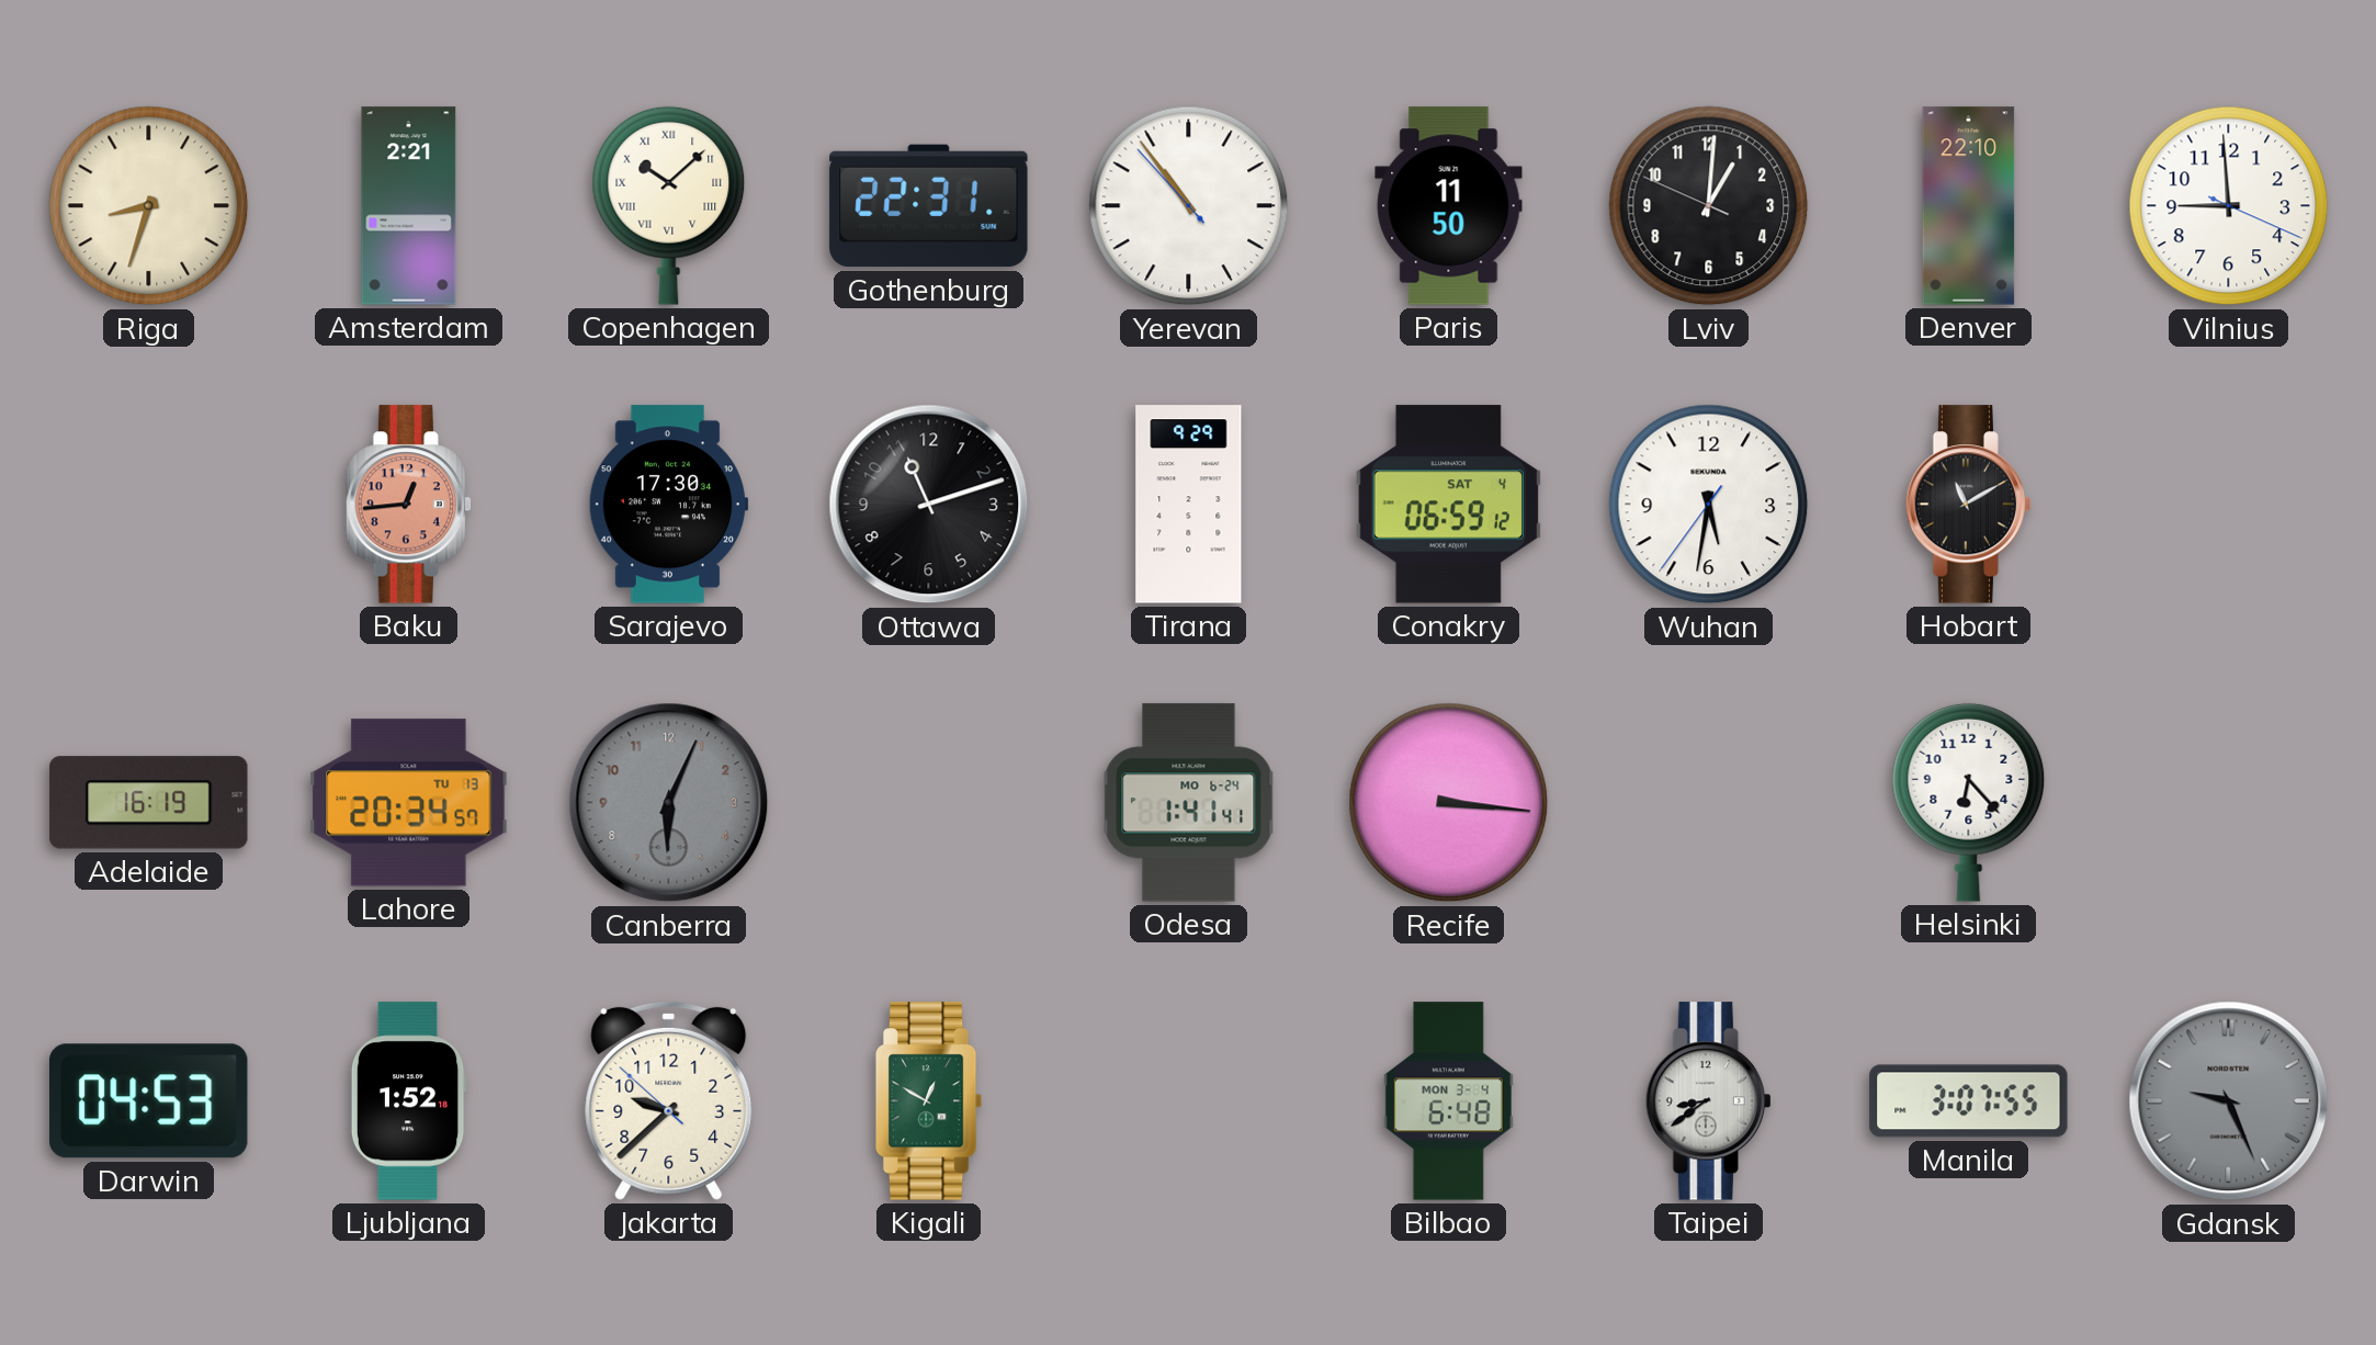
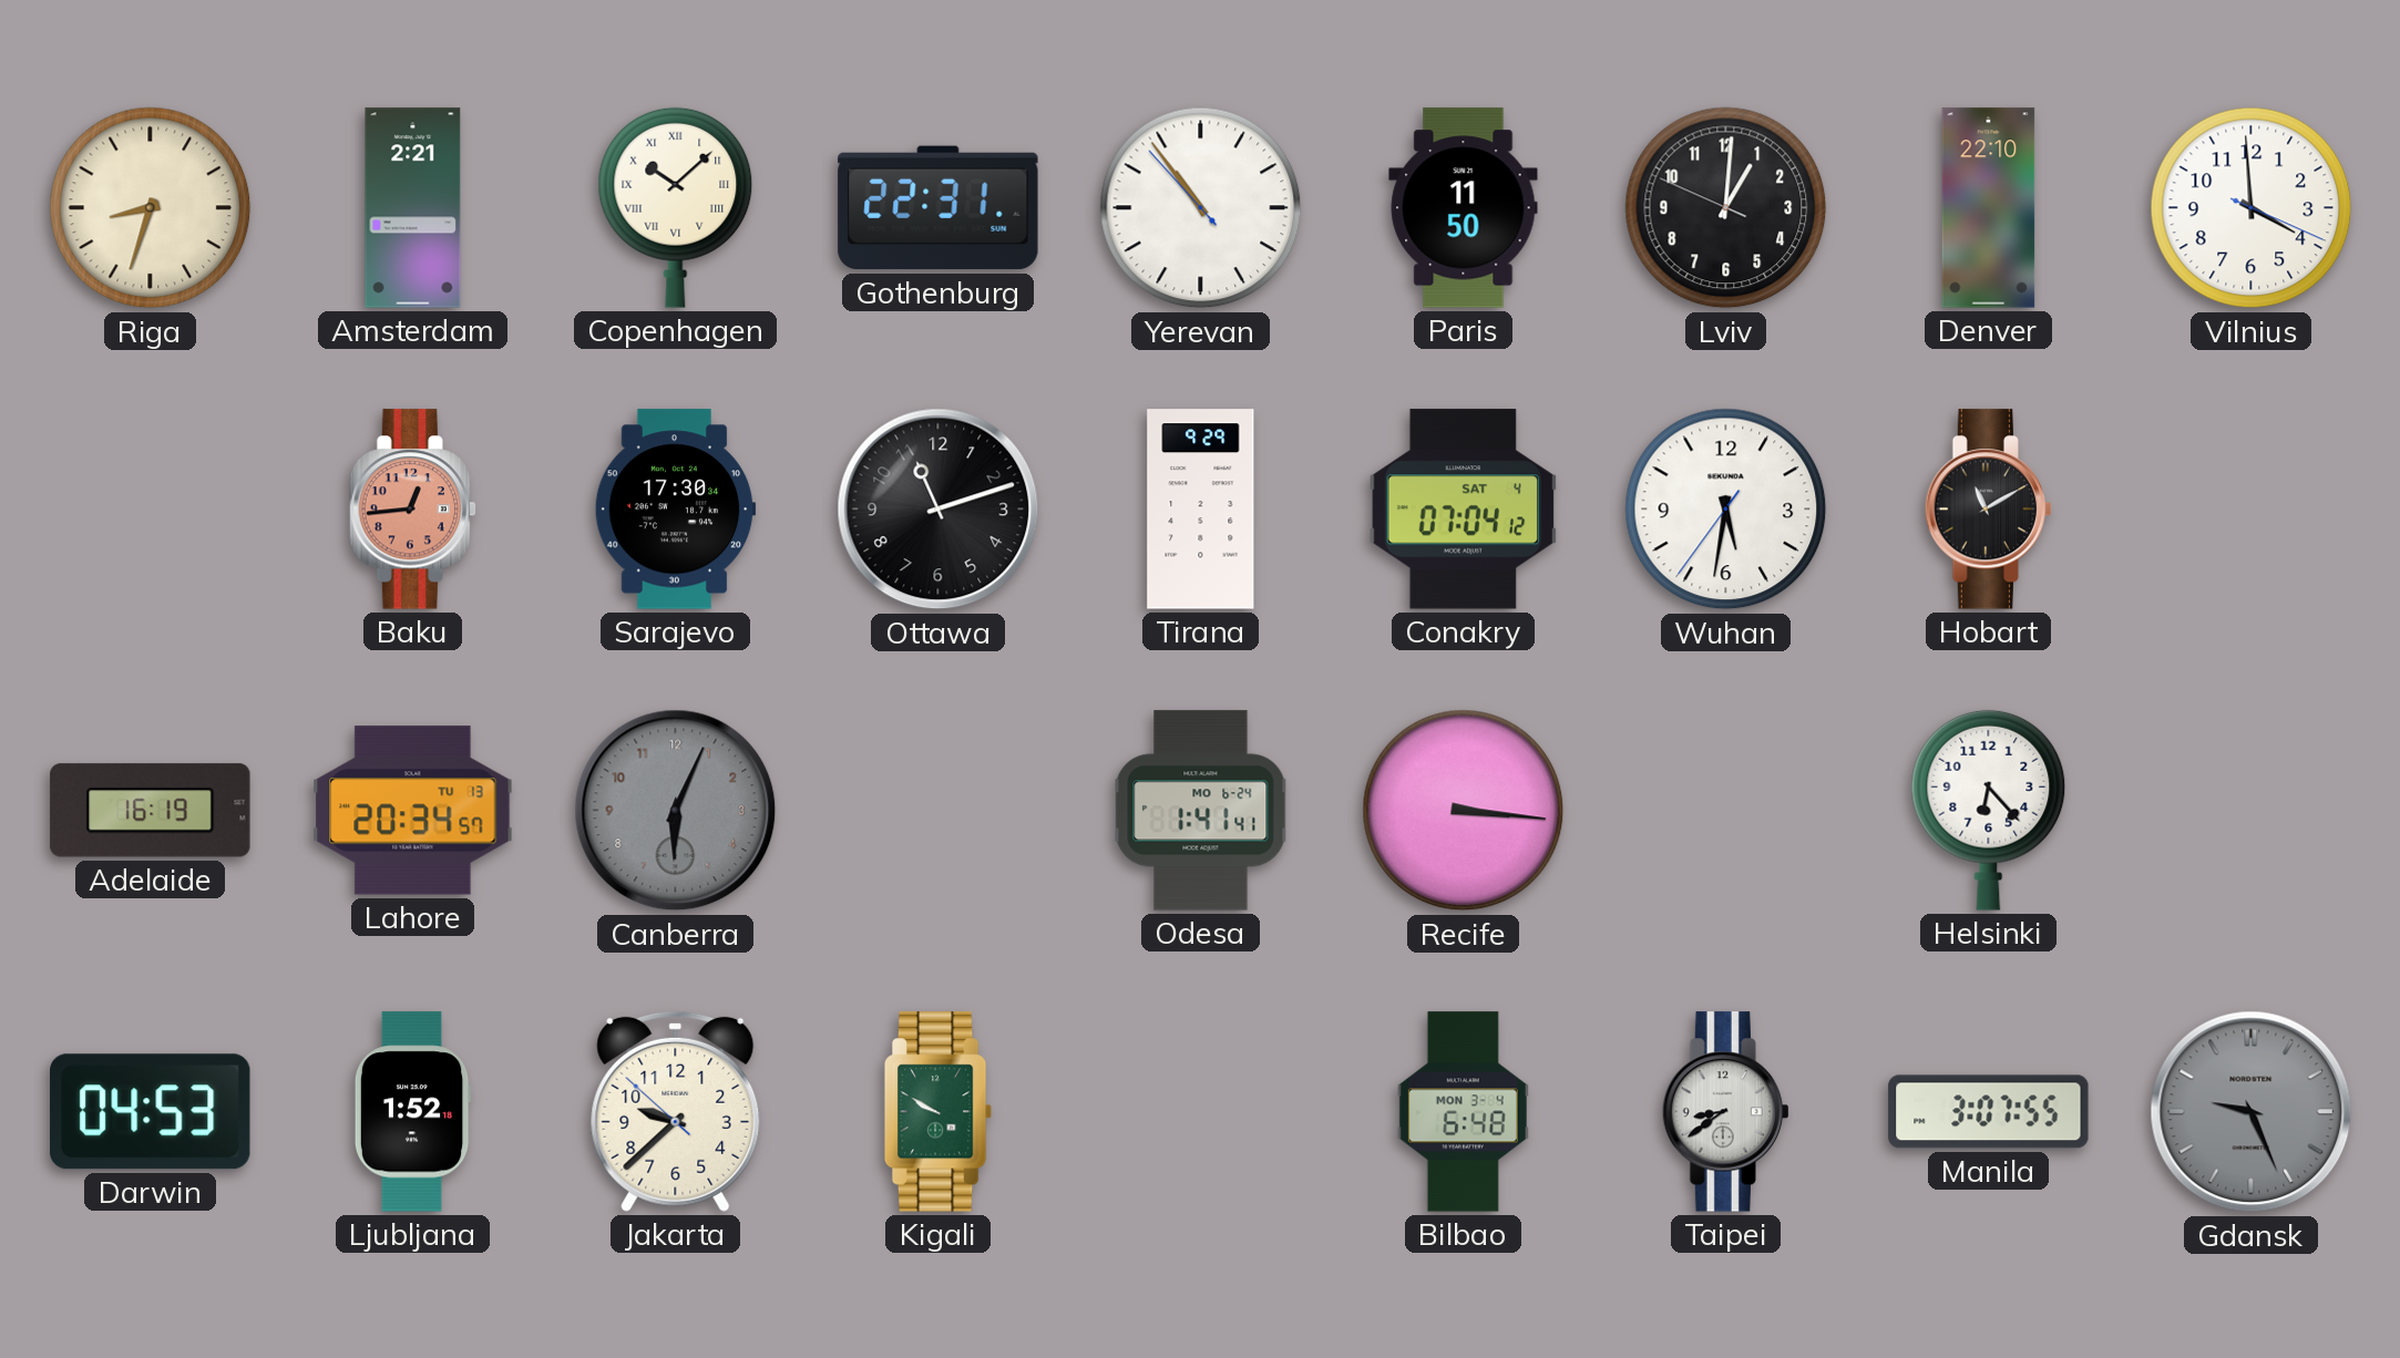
Vilnius: 8:59 -> 3:59
Conakry: 06:59 -> 07:04
Kigali: 12:50 -> 9:50
